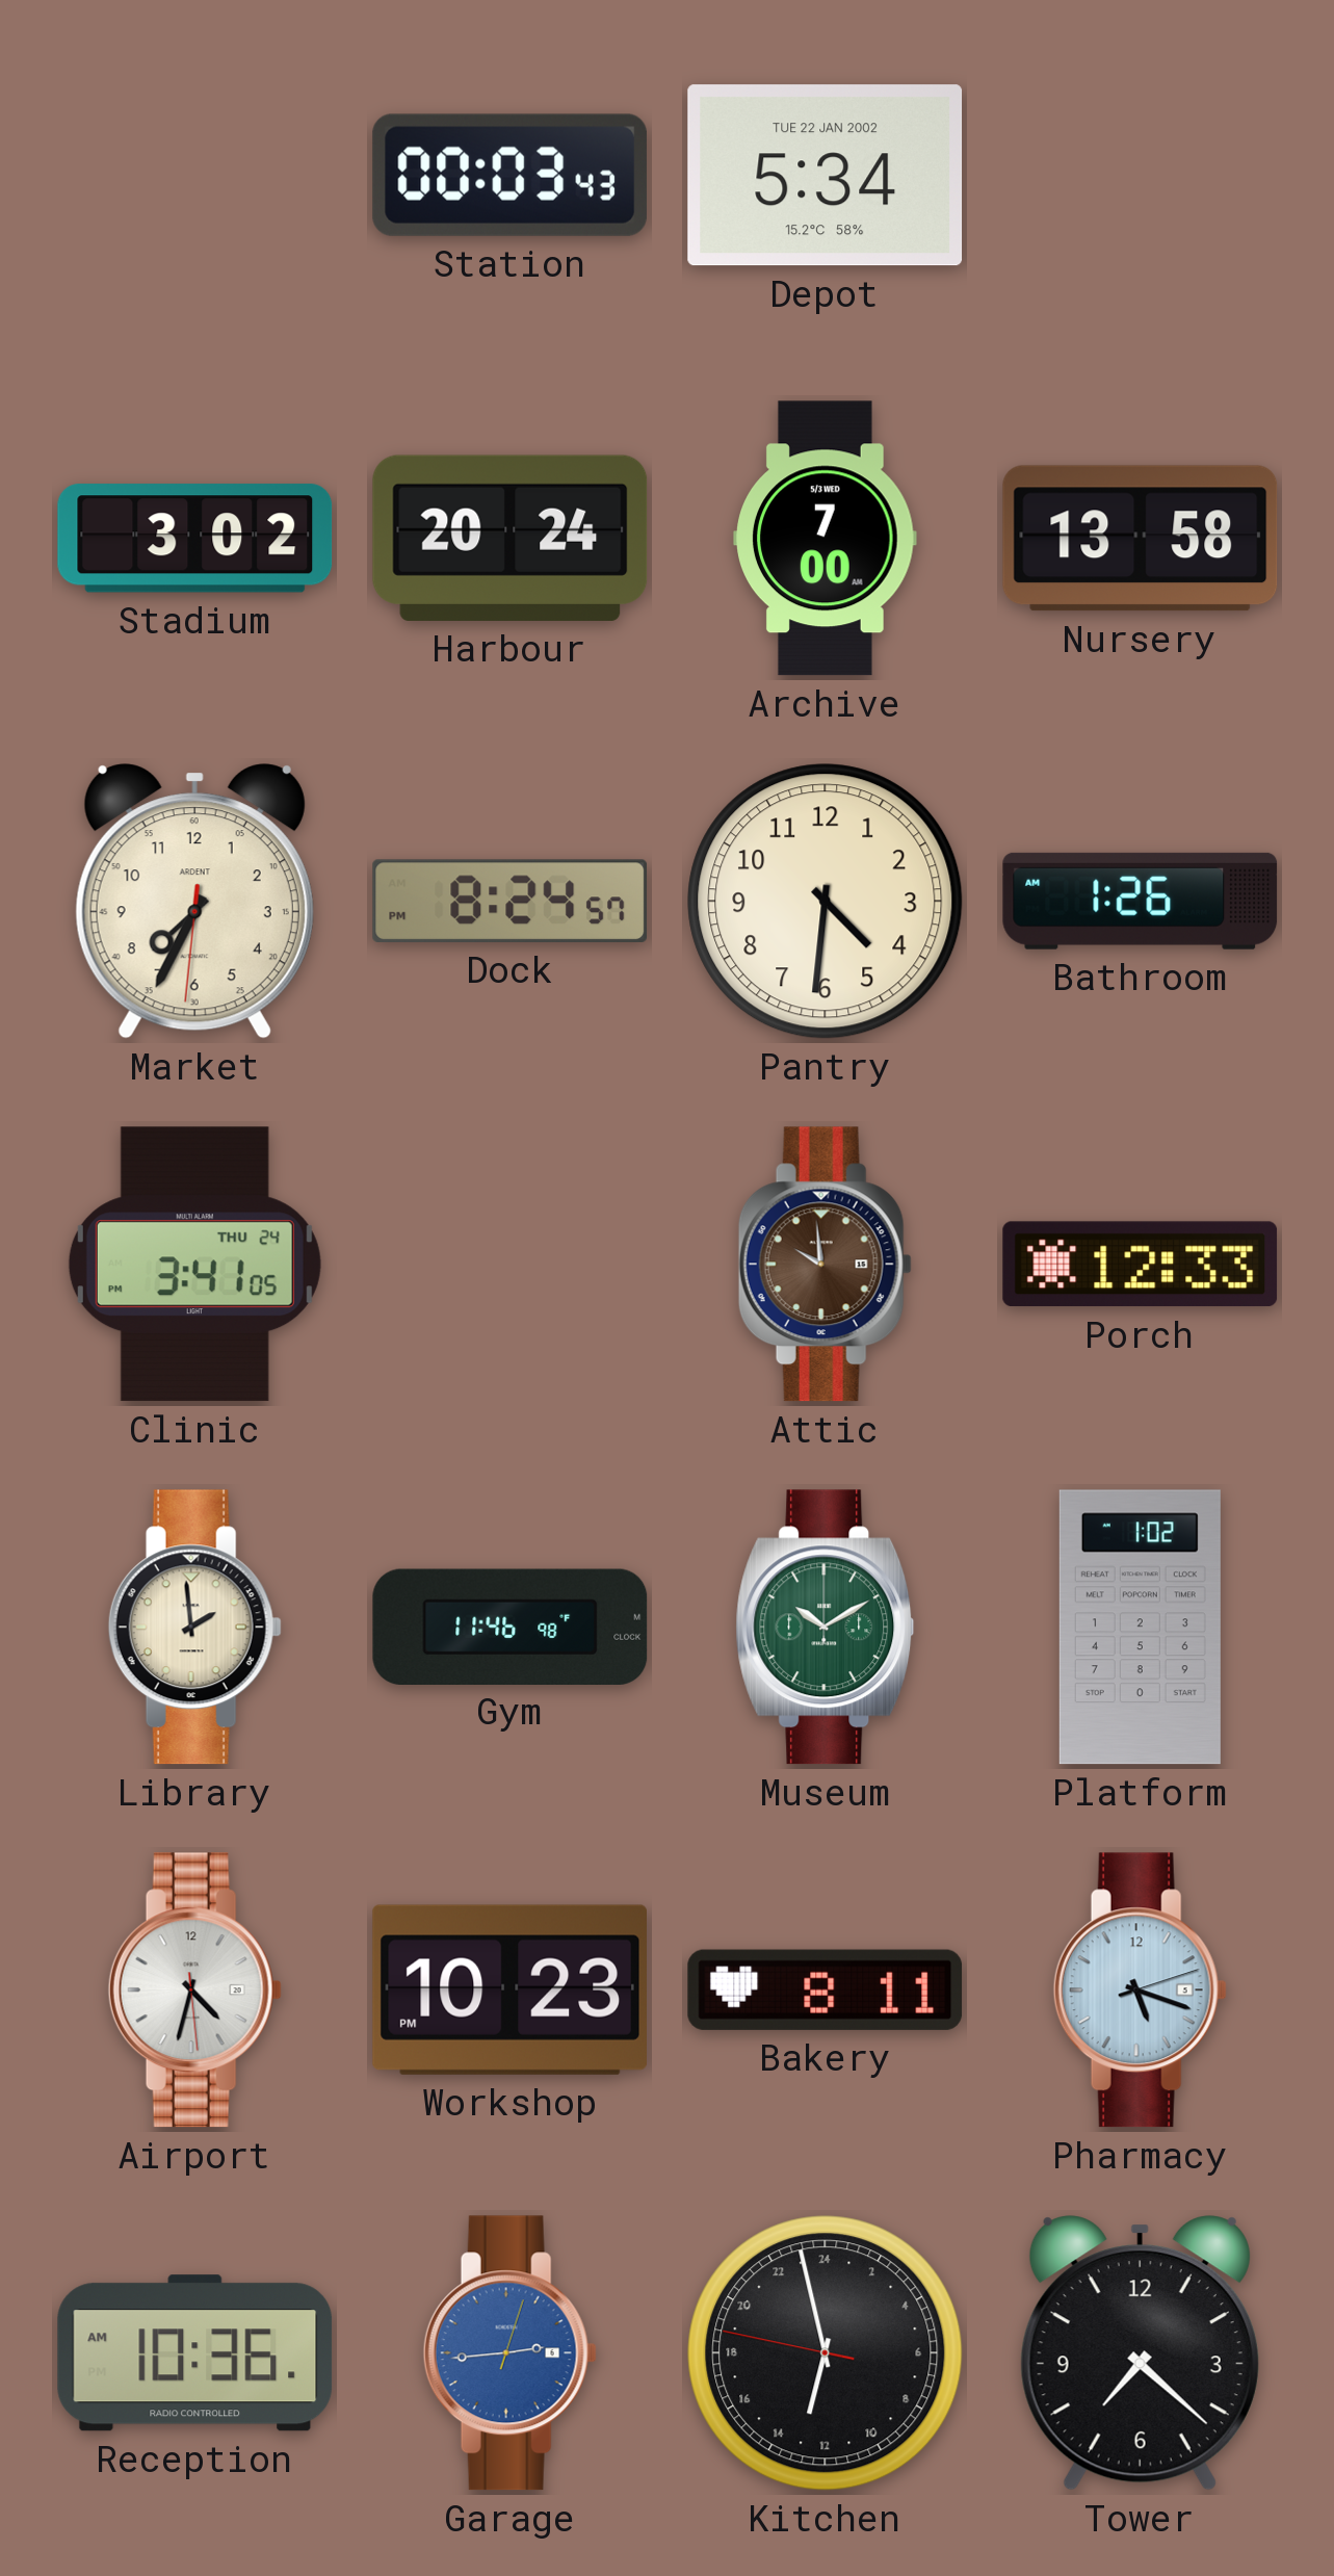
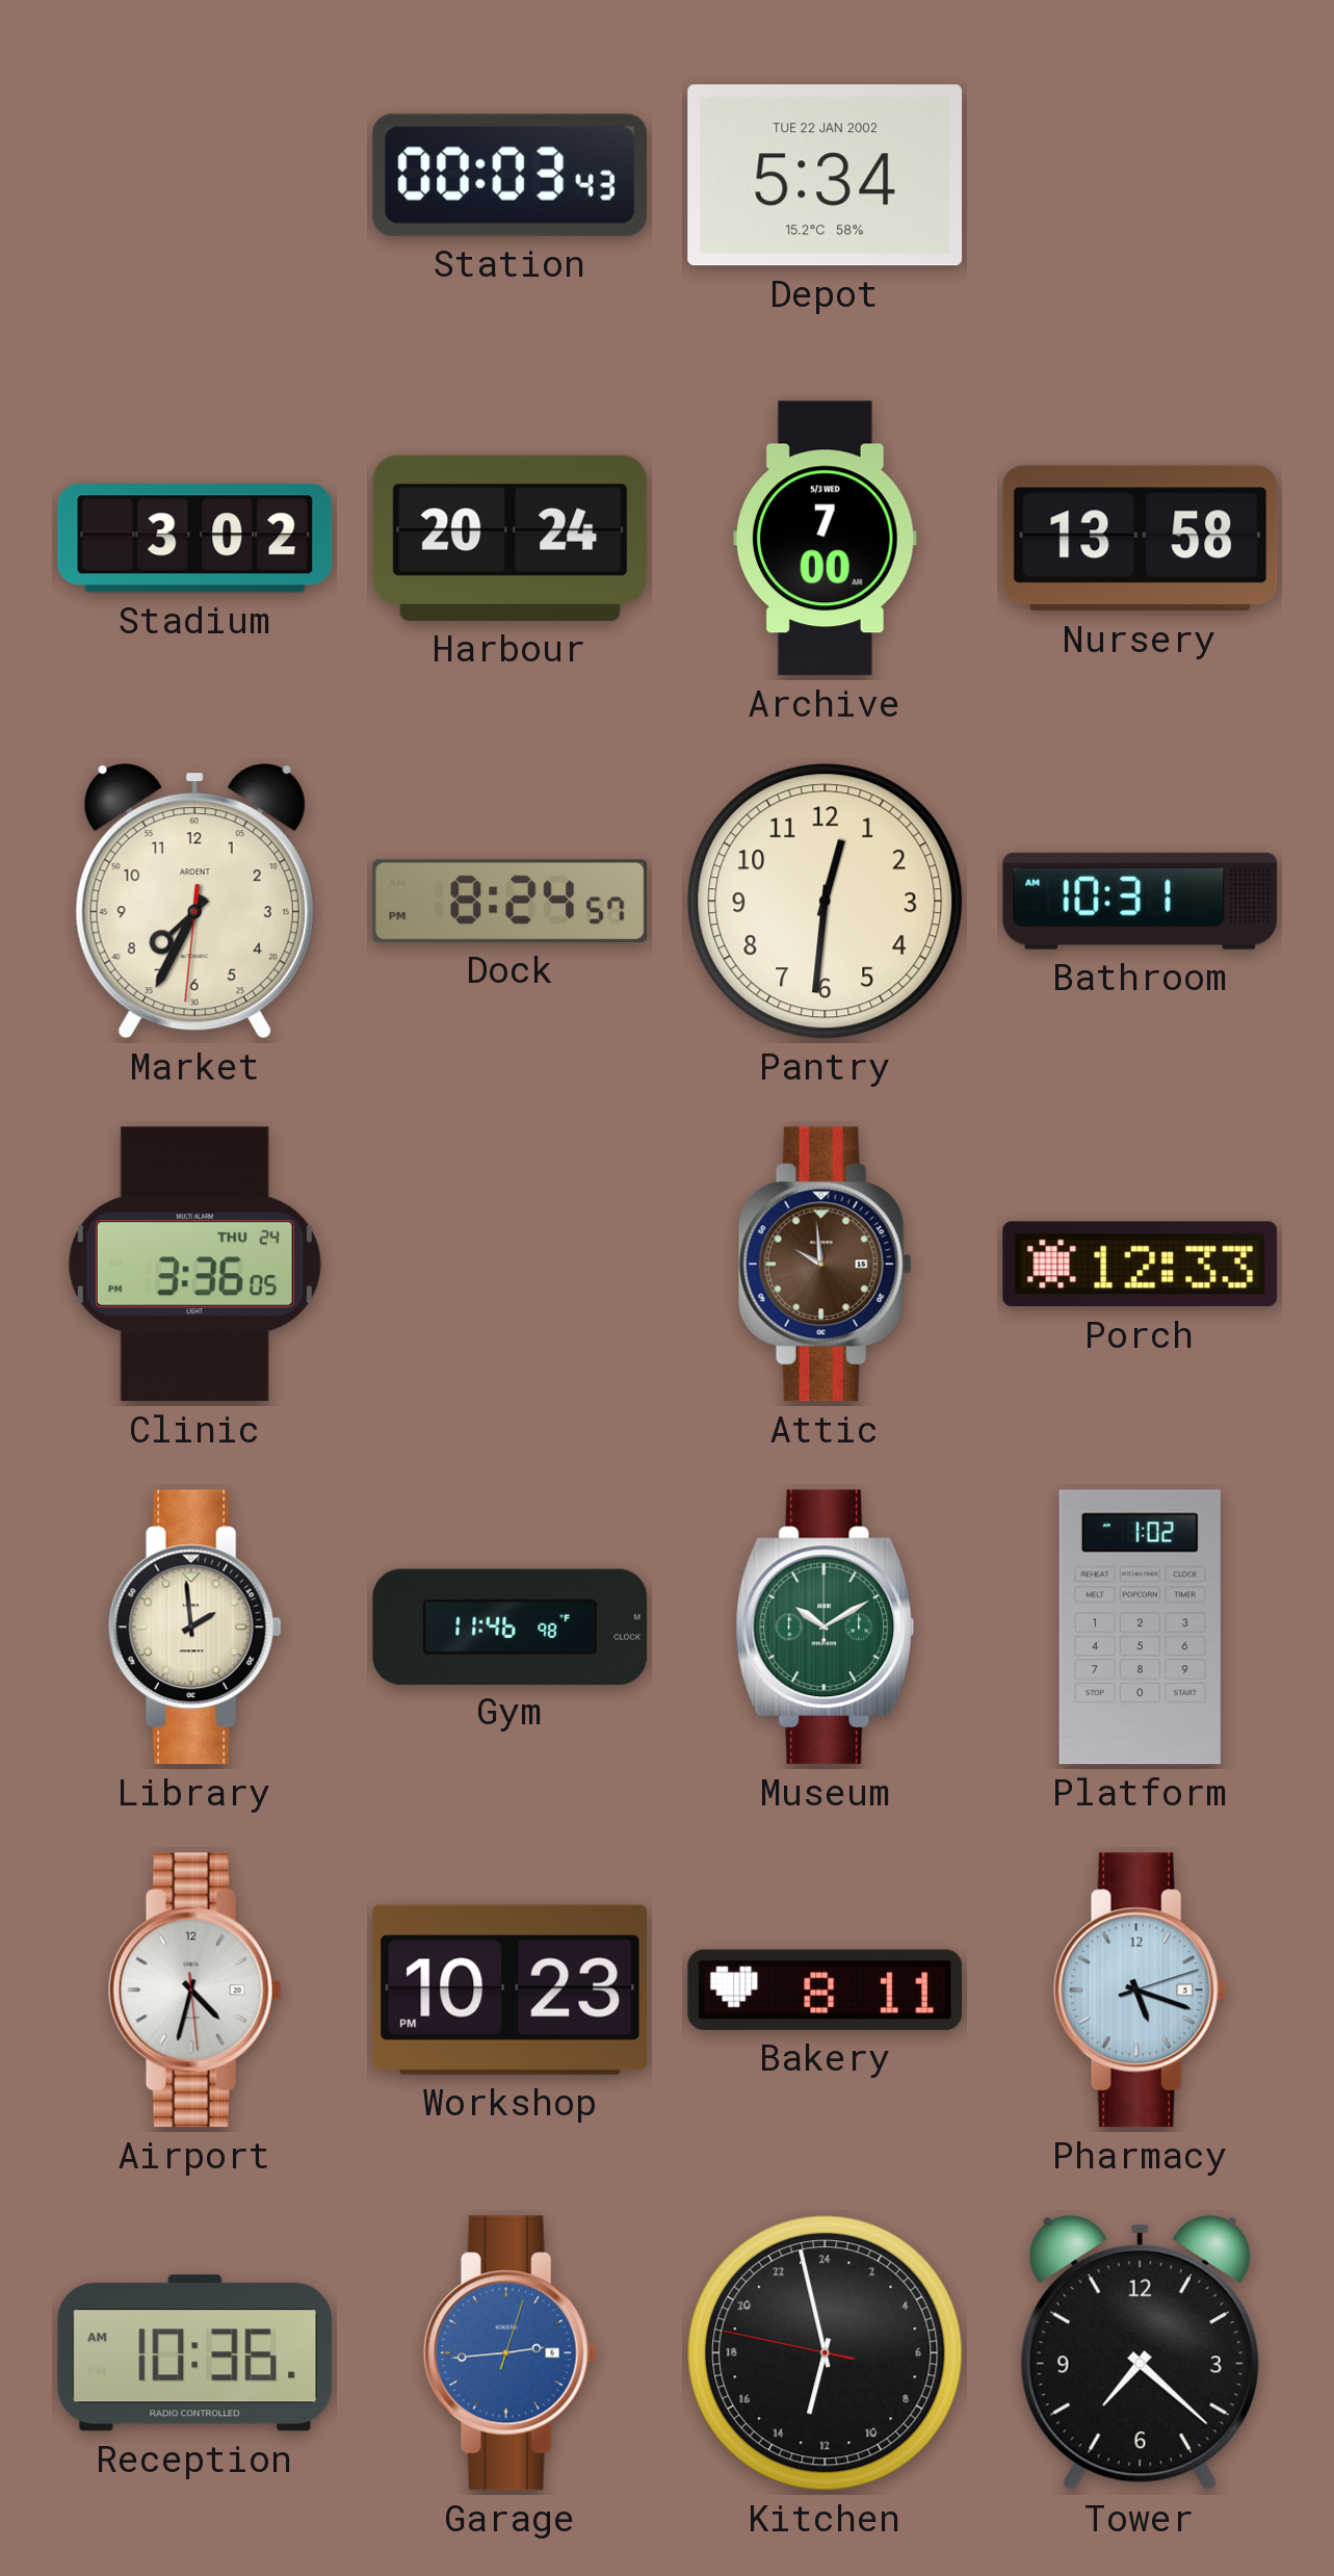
Pantry: 4:31 -> 12:31
Bathroom: 1:26 -> 10:31
Clinic: 3:41 -> 3:36
